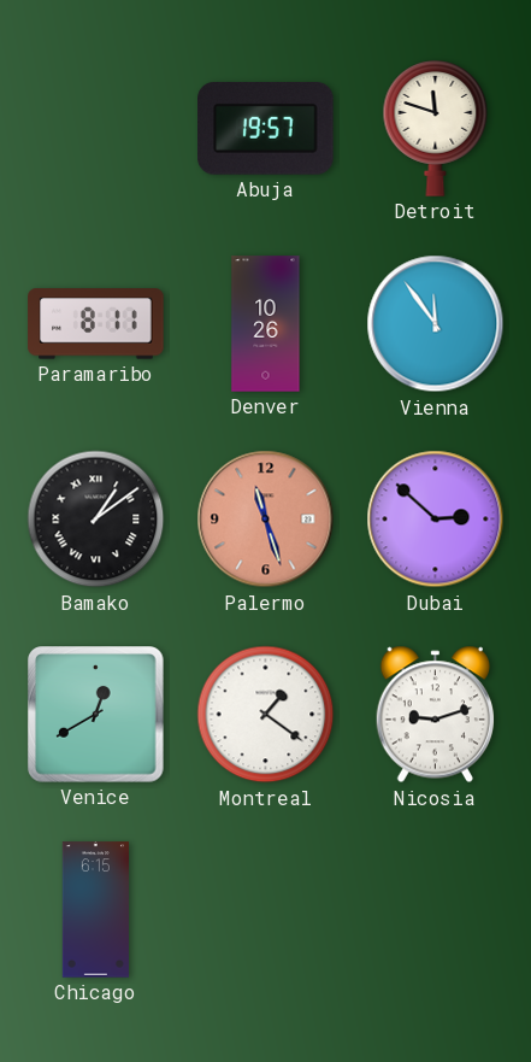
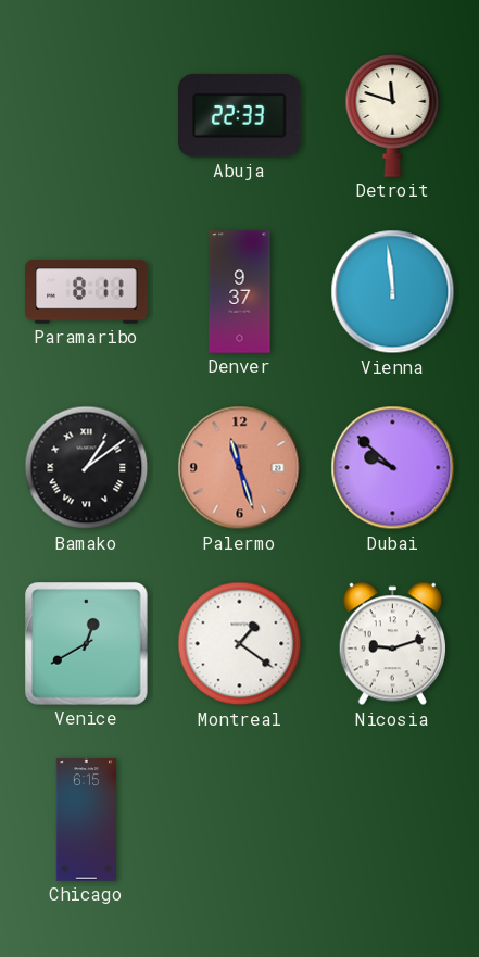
Abuja: 19:57 -> 22:33
Denver: 10:26 -> 9:37
Vienna: 11:54 -> 11:59
Dubai: 2:52 -> 9:52
